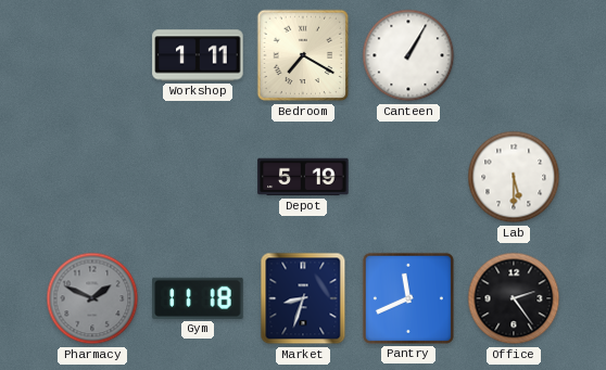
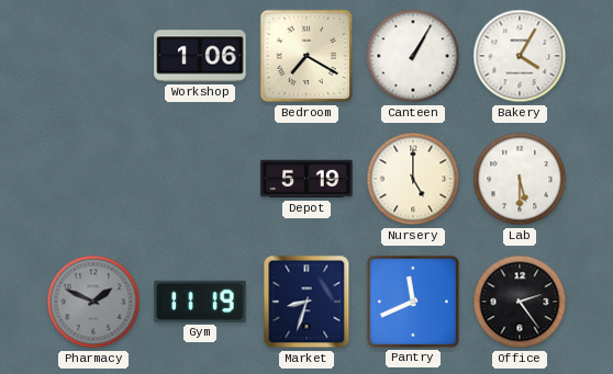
Workshop: 1:11 -> 1:06
Bakery: none -> 4:05
Nursery: none -> 5:00
Gym: 11:18 -> 11:19
